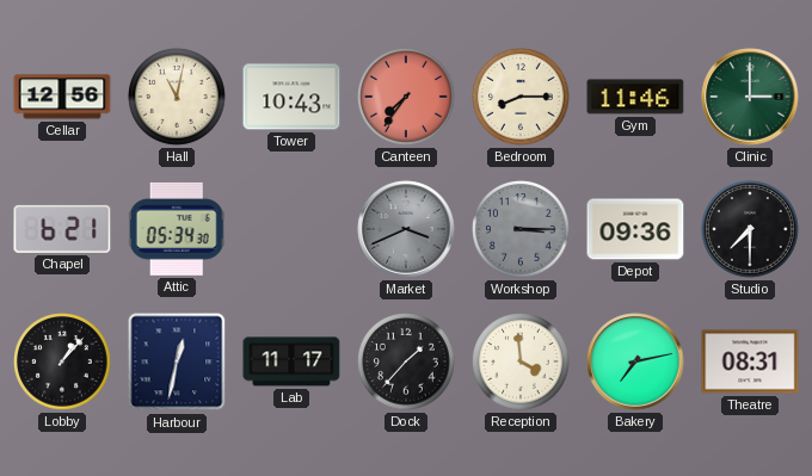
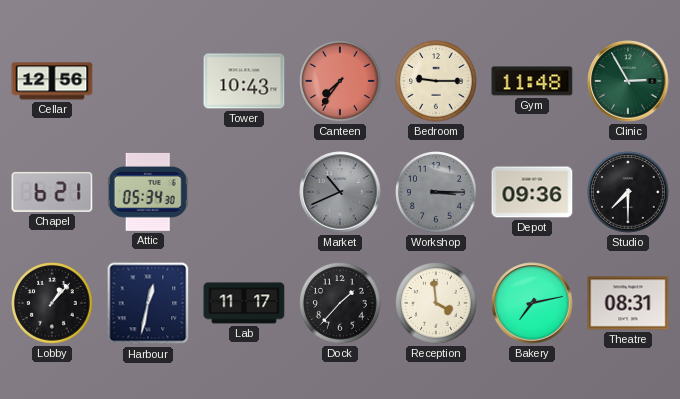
Hall: 11:02 -> none
Bedroom: 8:15 -> 9:15
Gym: 11:46 -> 11:48
Clinic: 3:00 -> 2:55
Market: 3:41 -> 10:41
